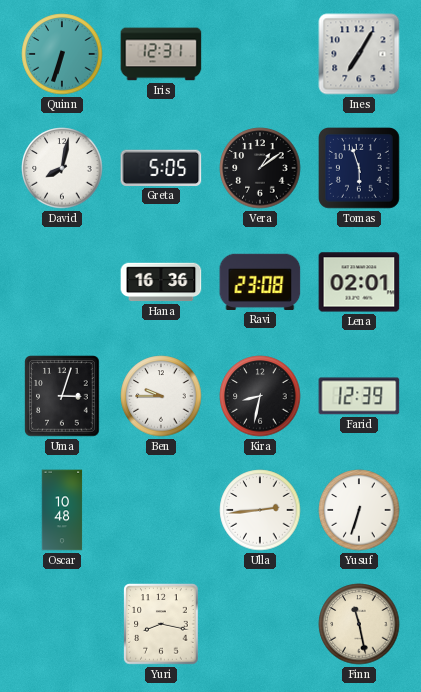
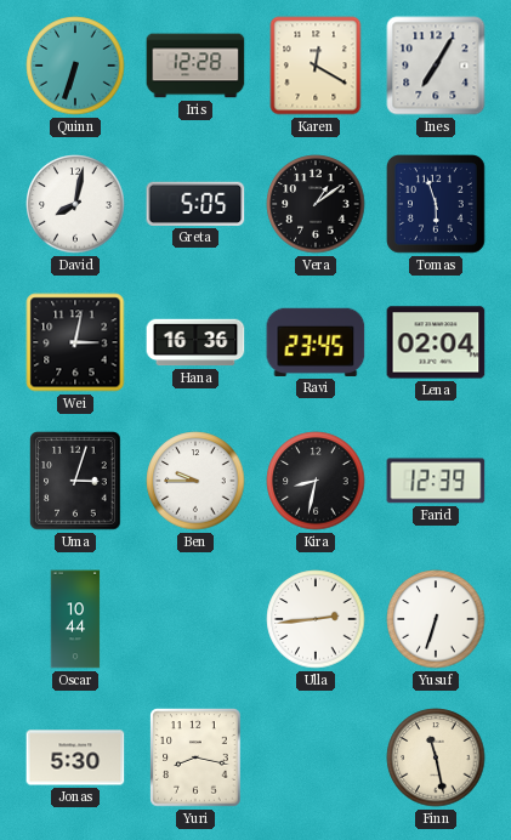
Iris: 12:31 -> 12:28
Karen: none -> 12:20
Wei: none -> 3:02
Ravi: 23:08 -> 23:45
Lena: 02:01 -> 02:04
Oscar: 10:48 -> 10:44
Jonas: none -> 5:30
